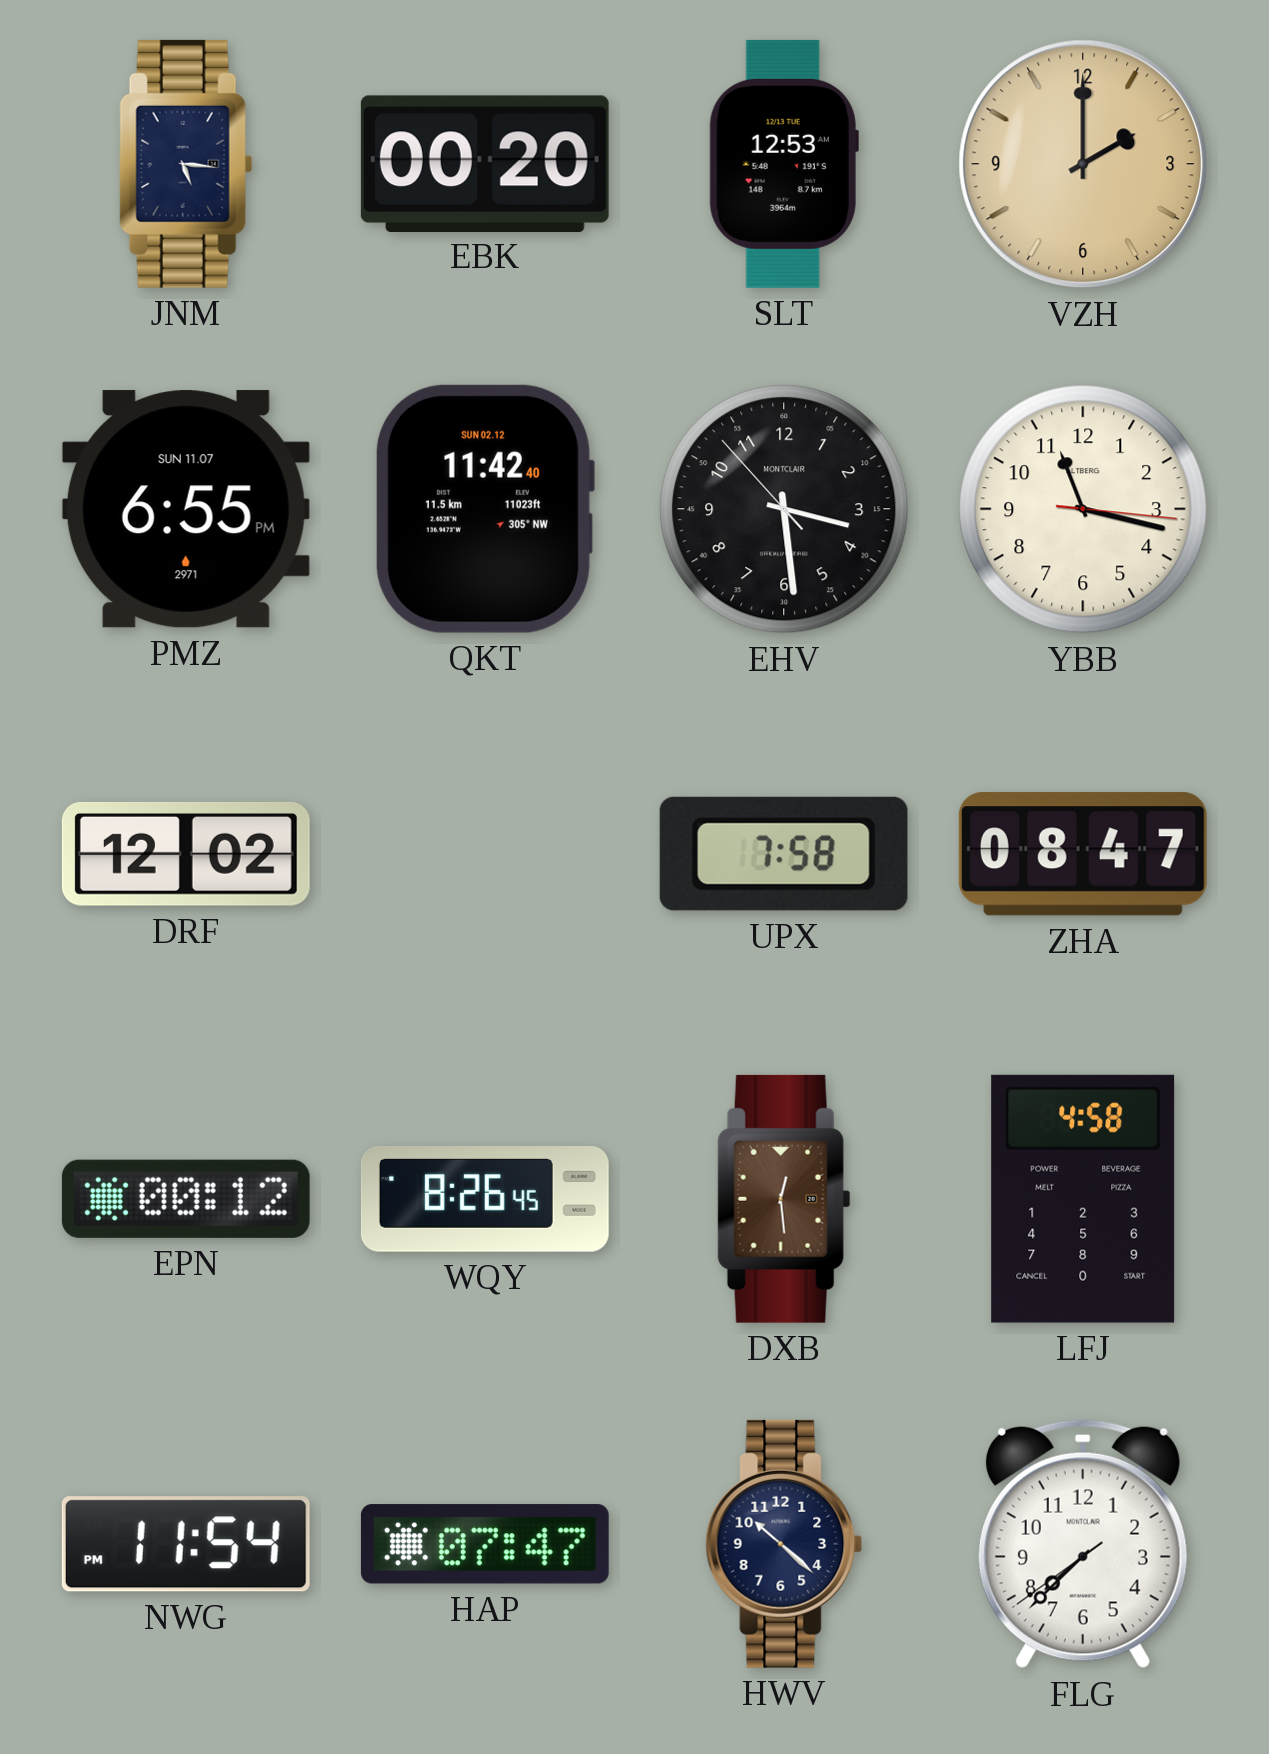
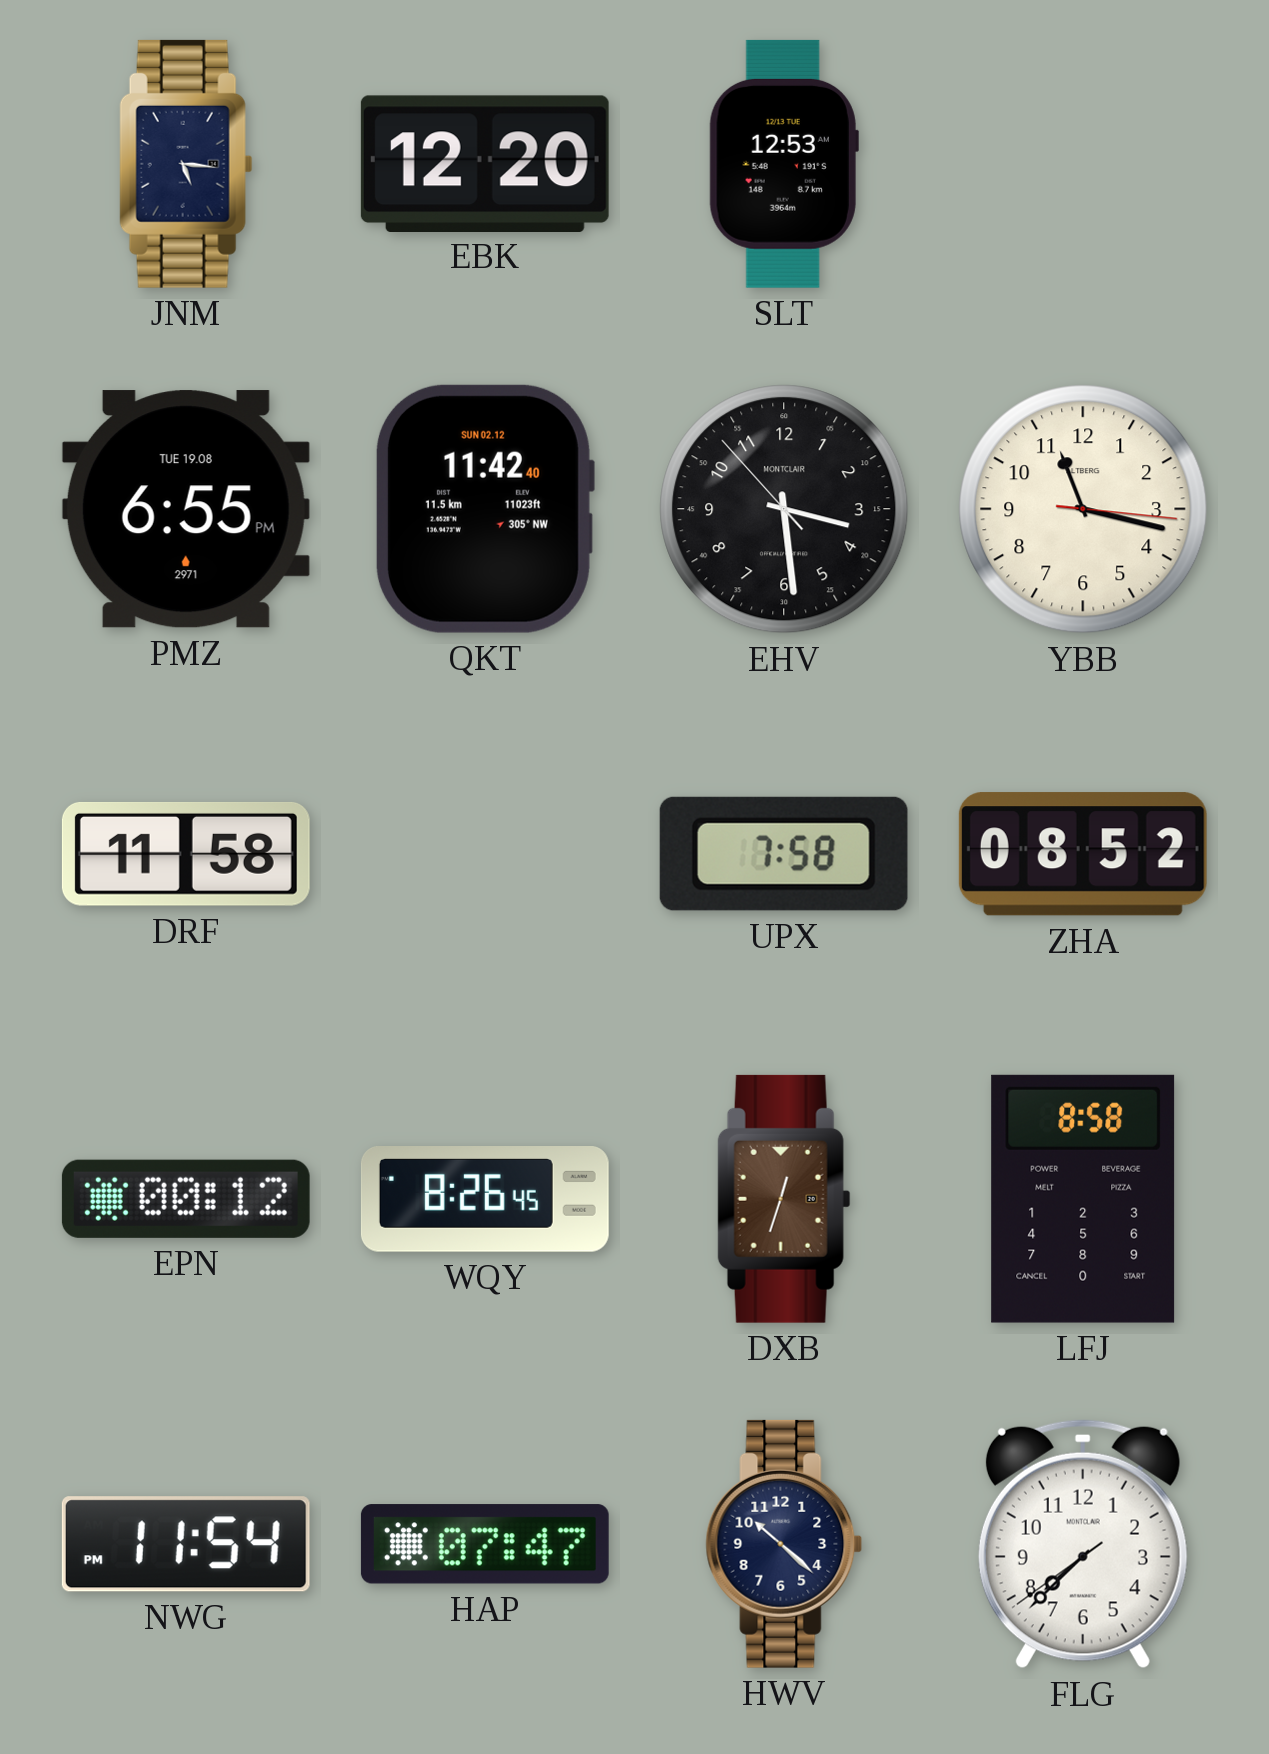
EBK: 00:20 -> 12:20
VZH: 2:00 -> none
PMZ date: SUN 11.07 -> TUE 19.08
DRF: 12:02 -> 11:58
ZHA: 08:47 -> 08:52
DXB: 12:29 -> 12:33
LFJ: 4:58 -> 8:58
